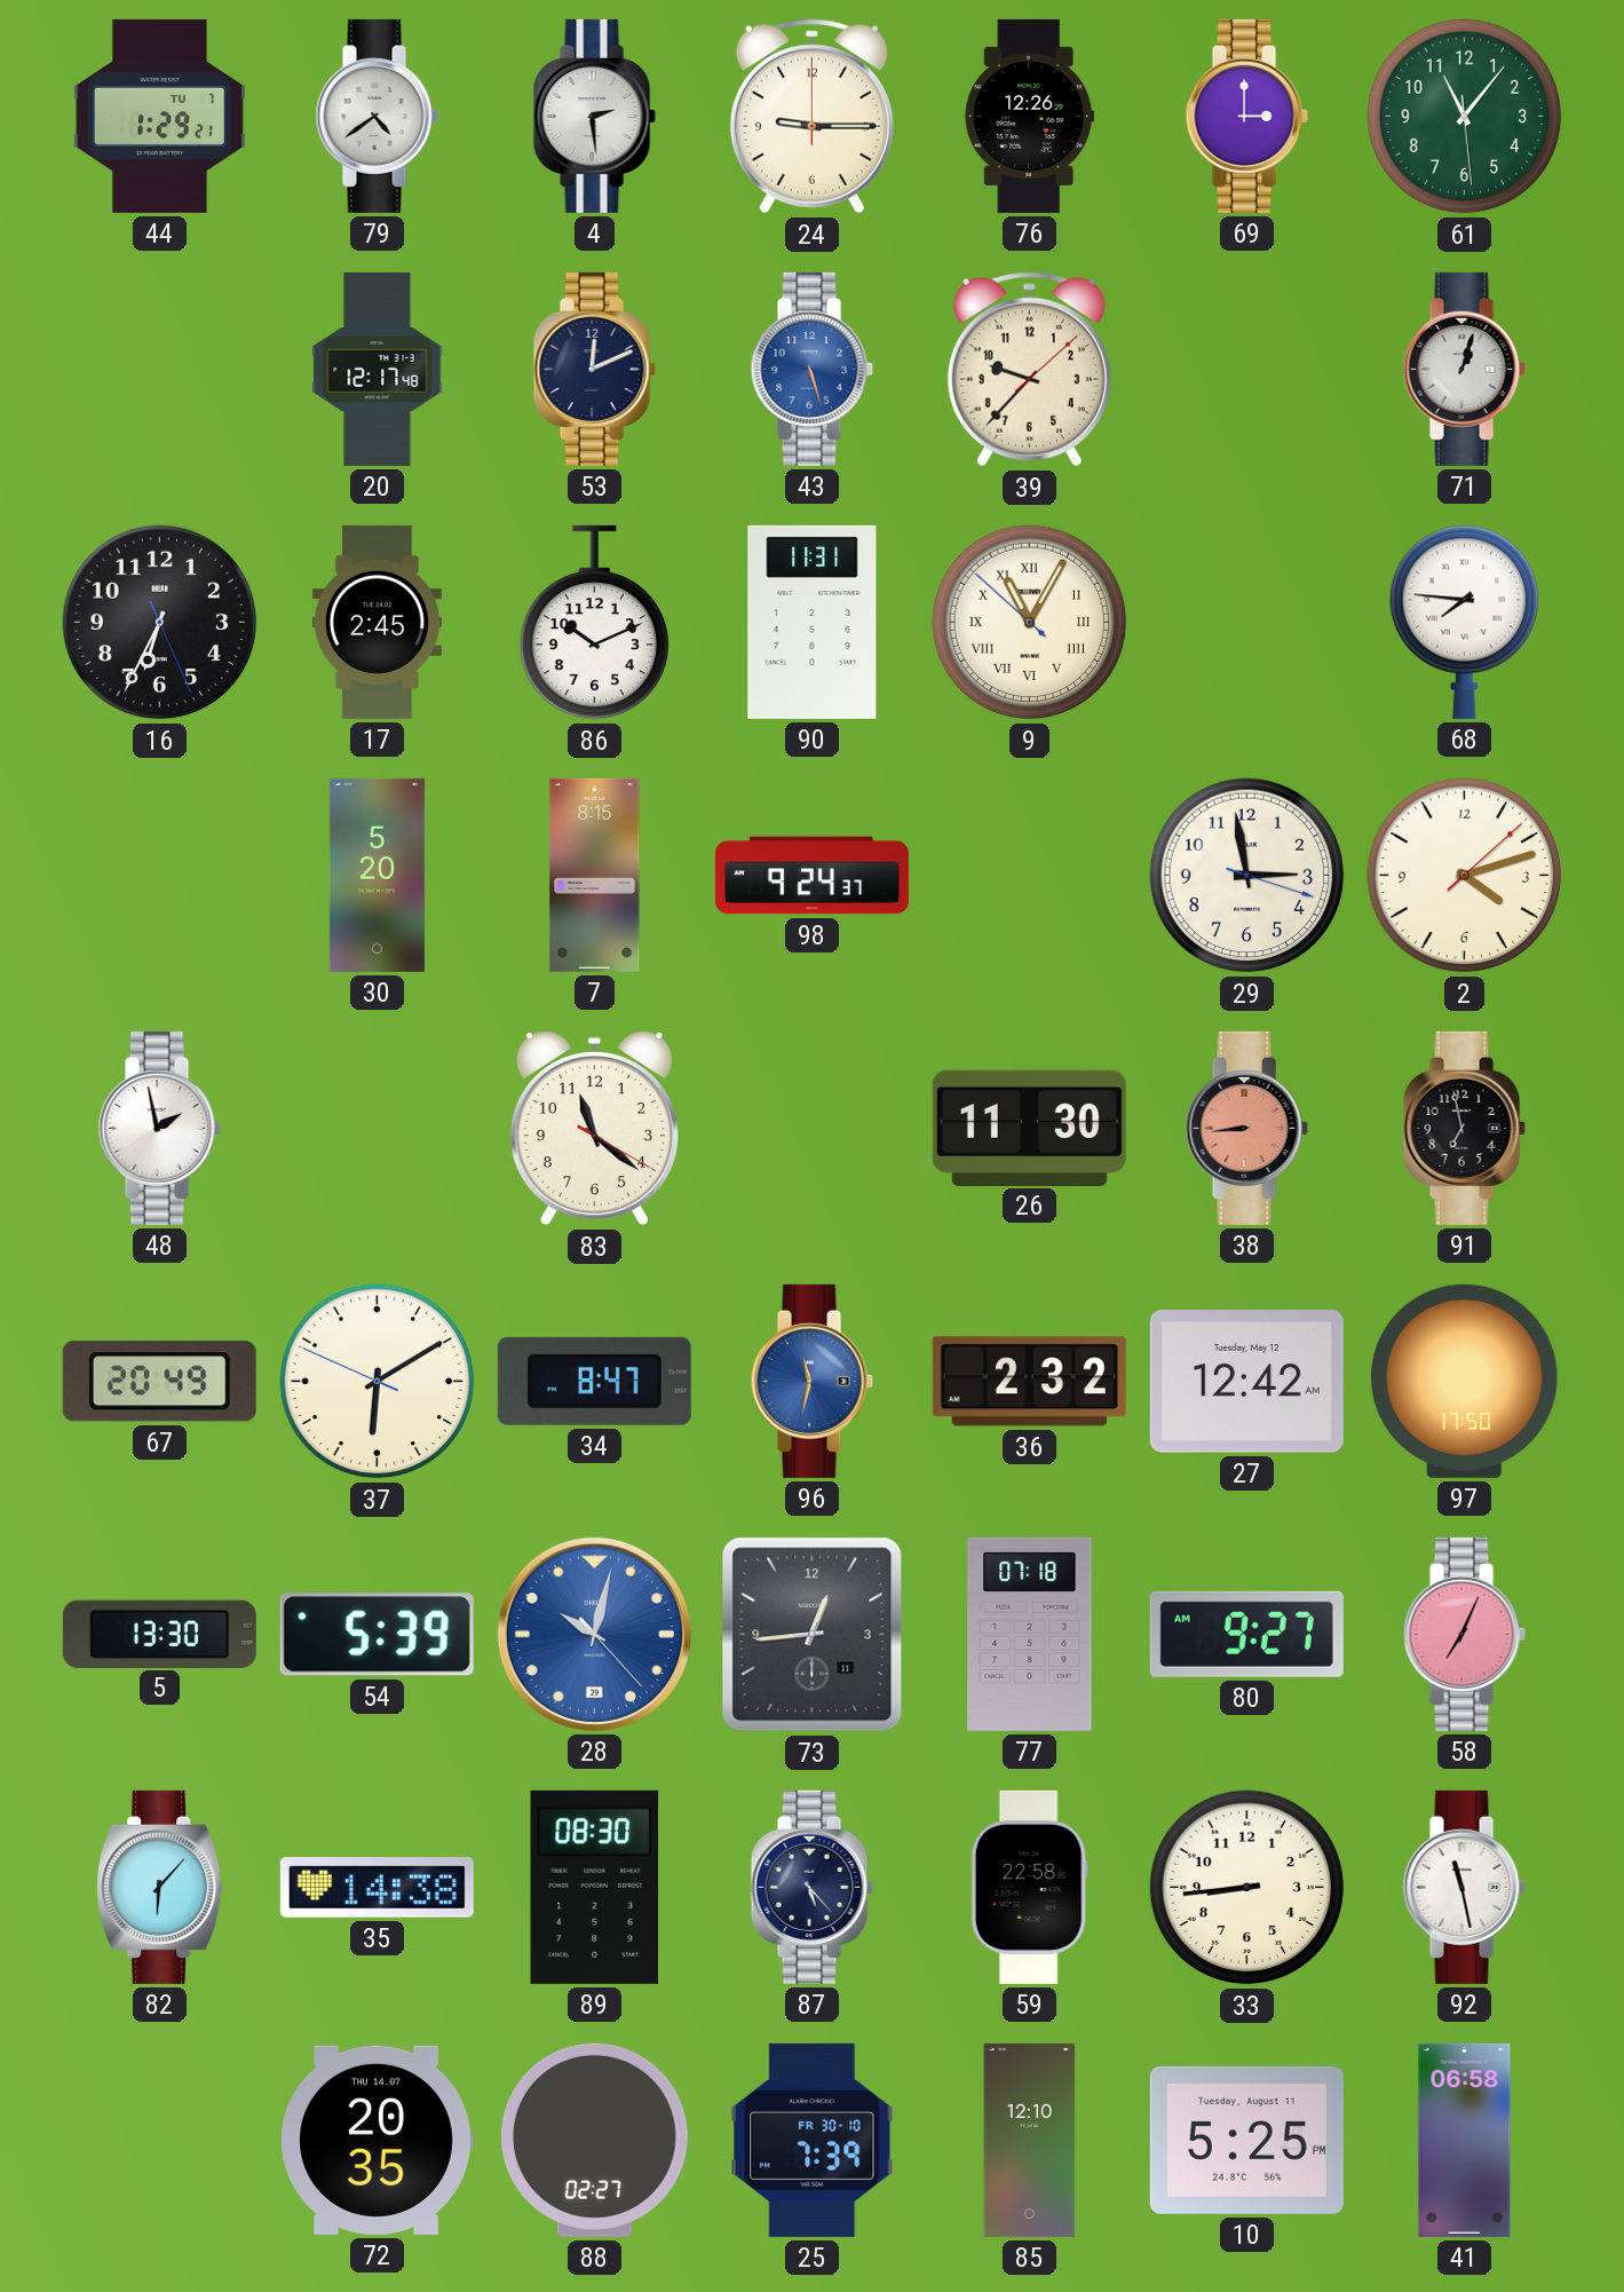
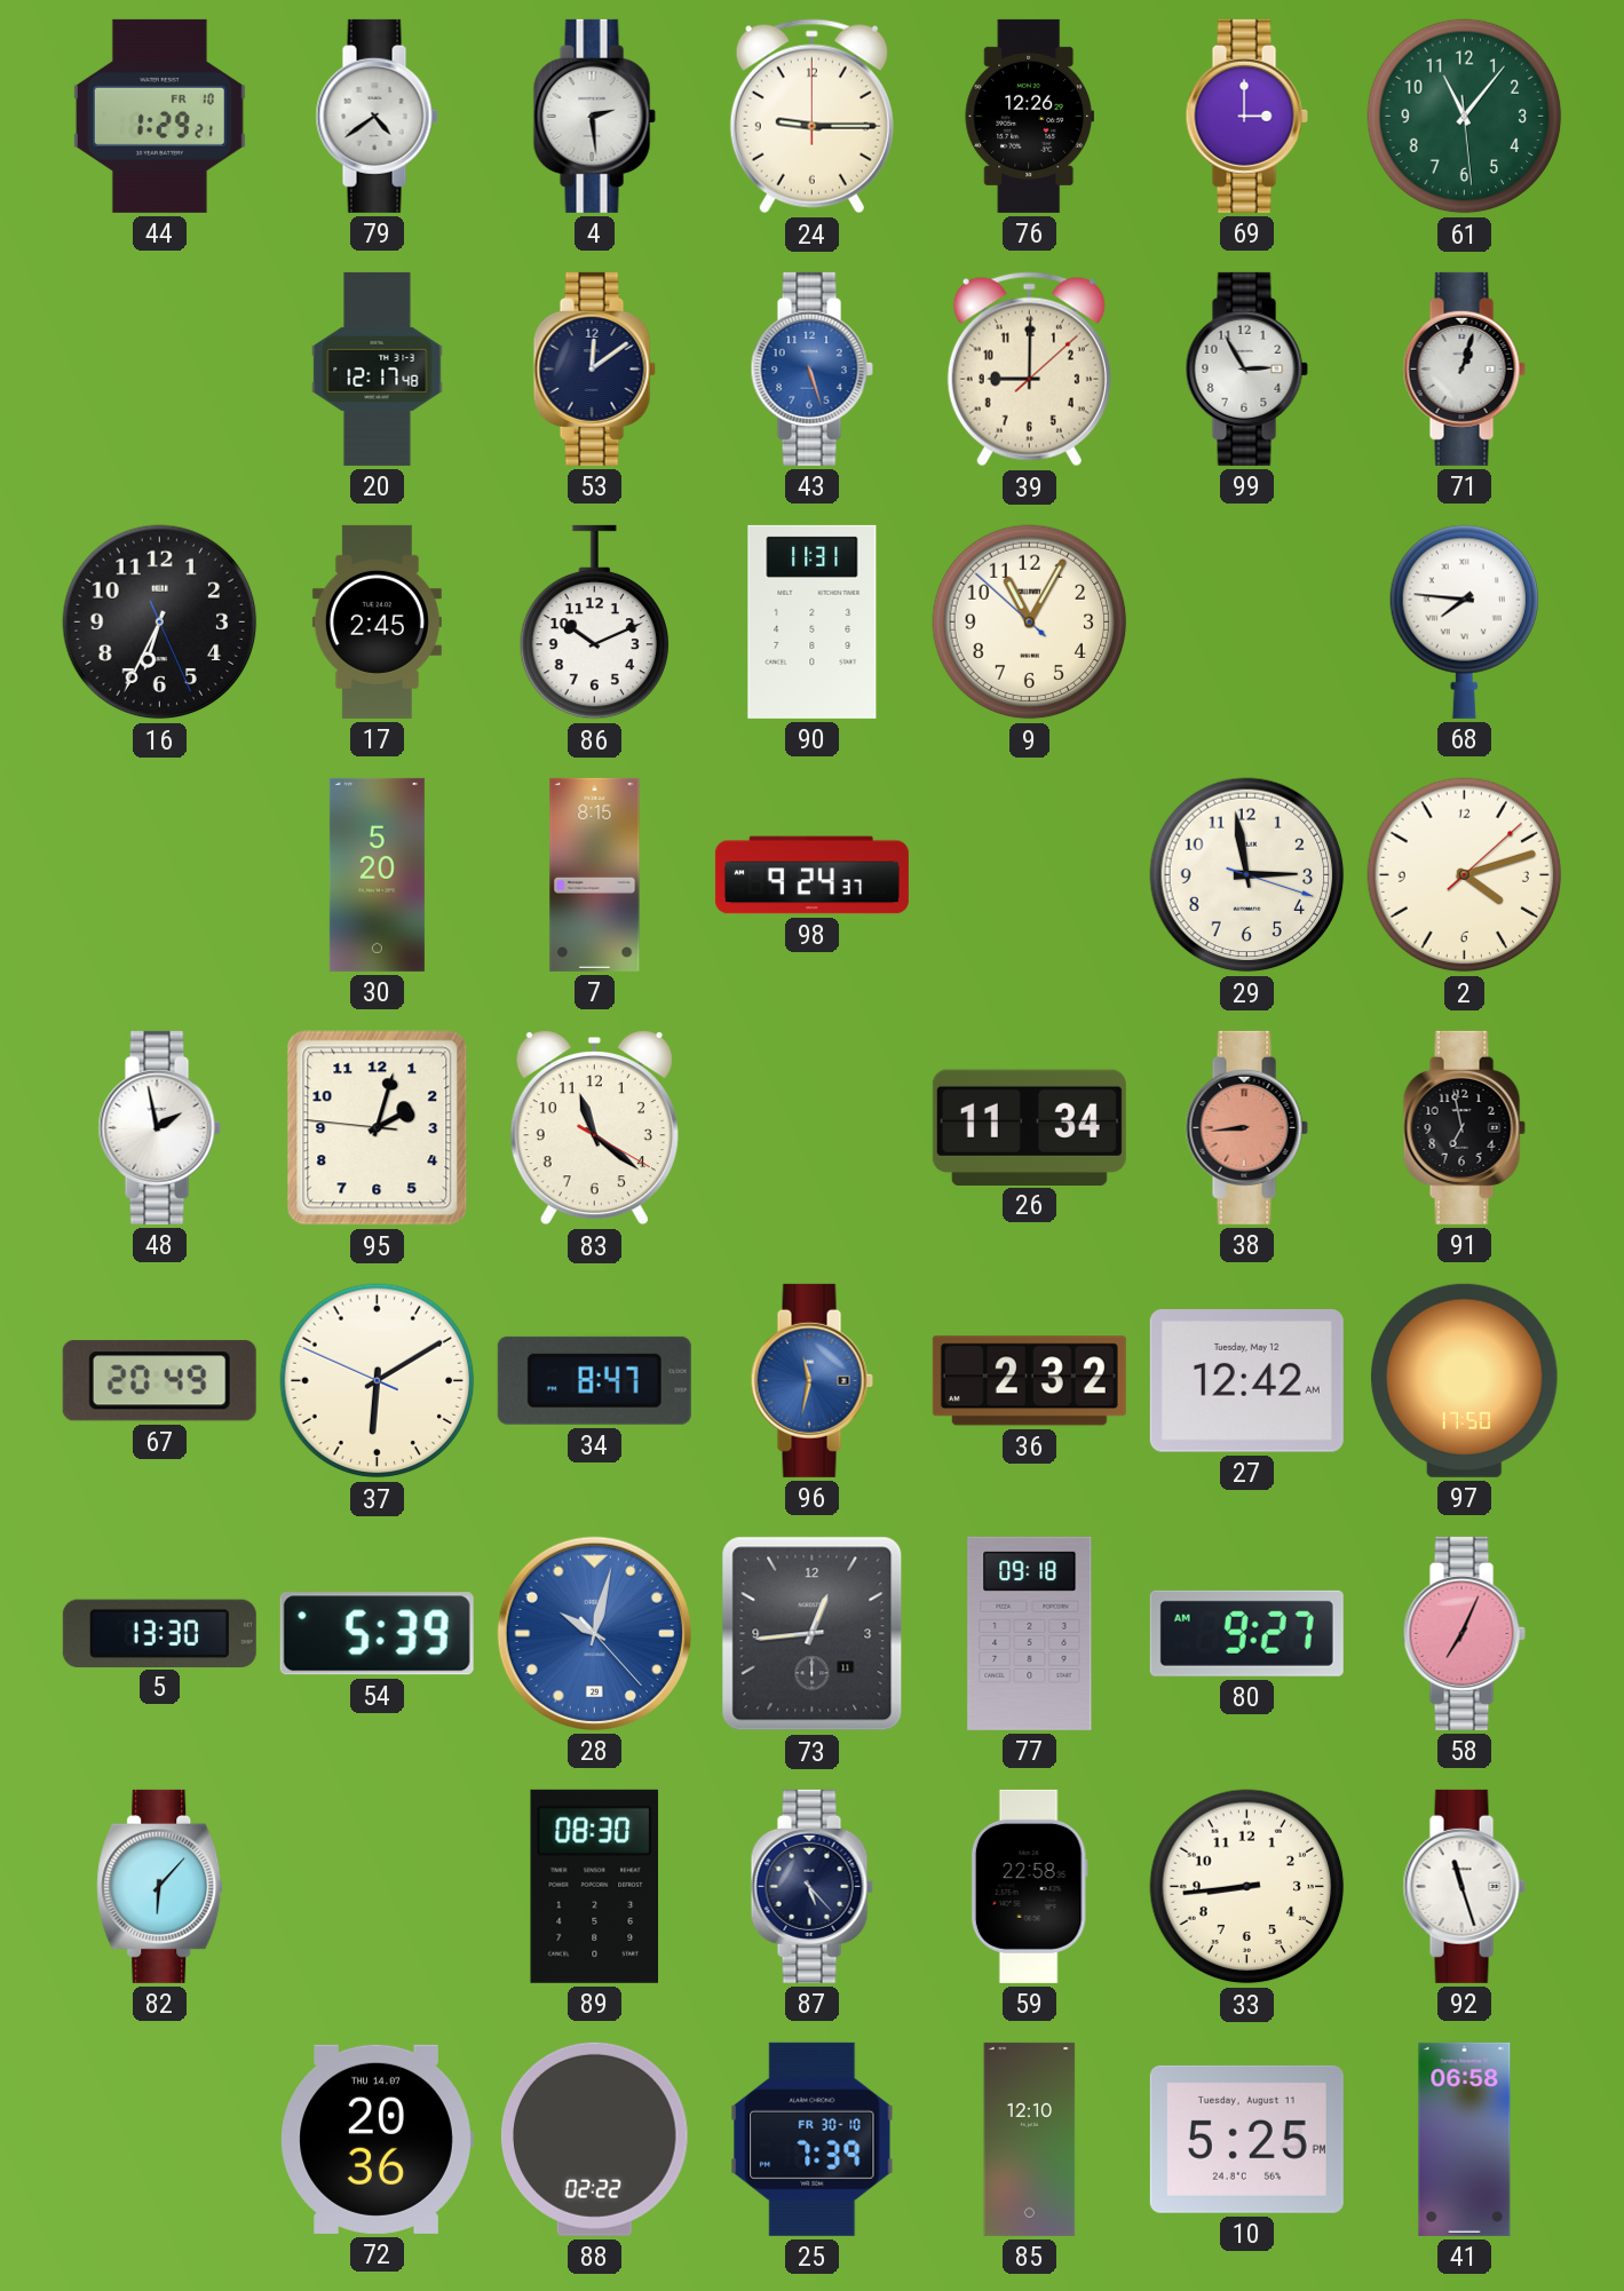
44 date: TU 7 -> FR 10
53: 12:11 -> 12:09
39: 9:37 -> 9:00
99: none -> 2:55
9 numerals: Roman -> Arabic
95: none -> 2:02
26: 11:30 -> 11:34
77: 07:18 -> 09:18
35: 14:38 -> none
92: 11:28 -> 11:27
72: 20:35 -> 20:36
88: 02:27 -> 02:22
